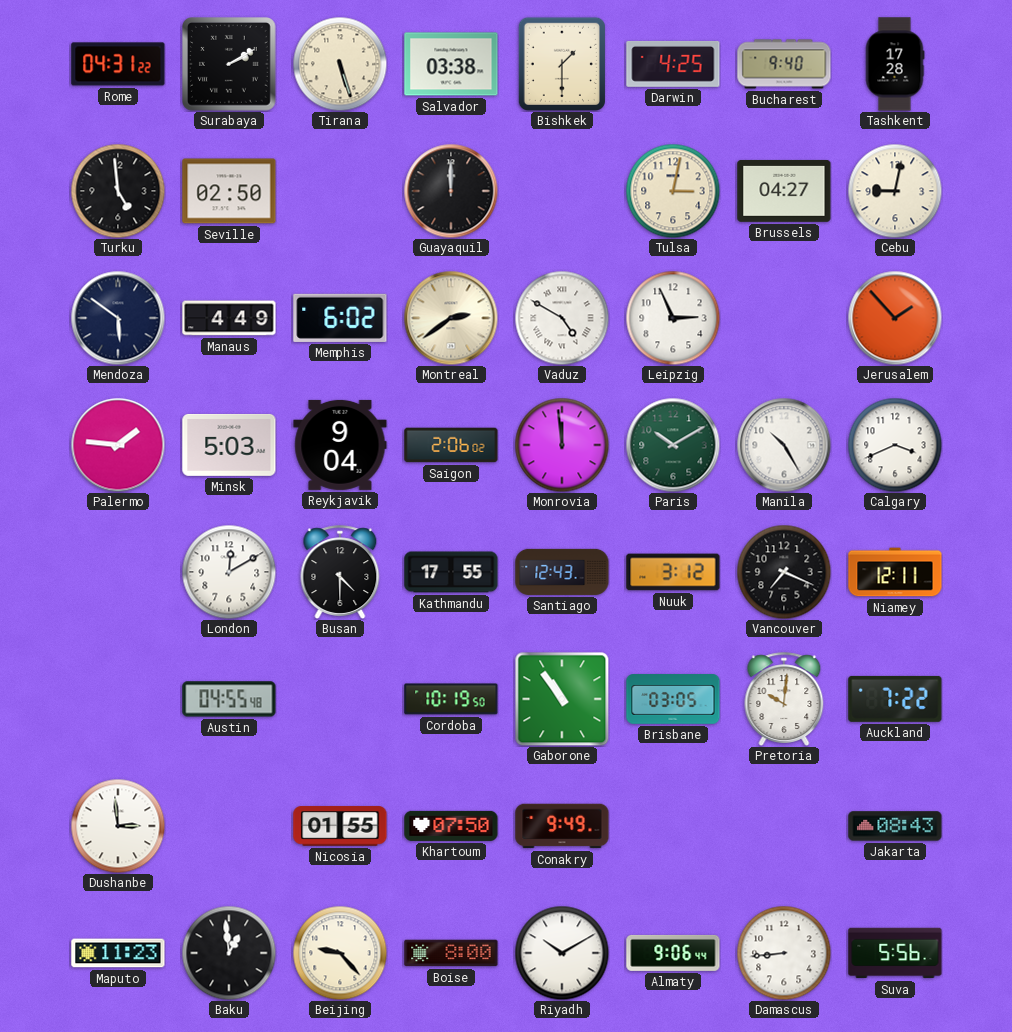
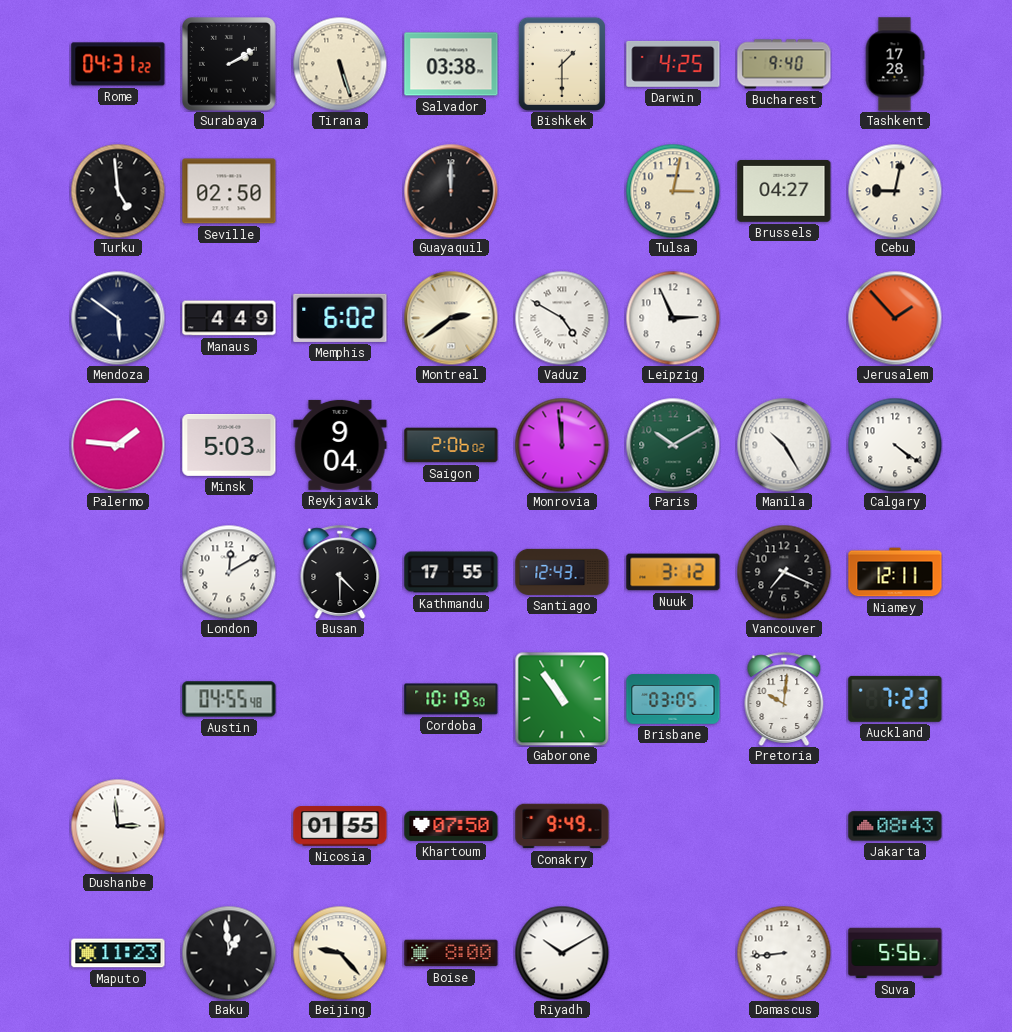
Calgary: 3:41 -> 4:21
Auckland: 7:22 -> 7:23
Almaty: 9:06 -> none
